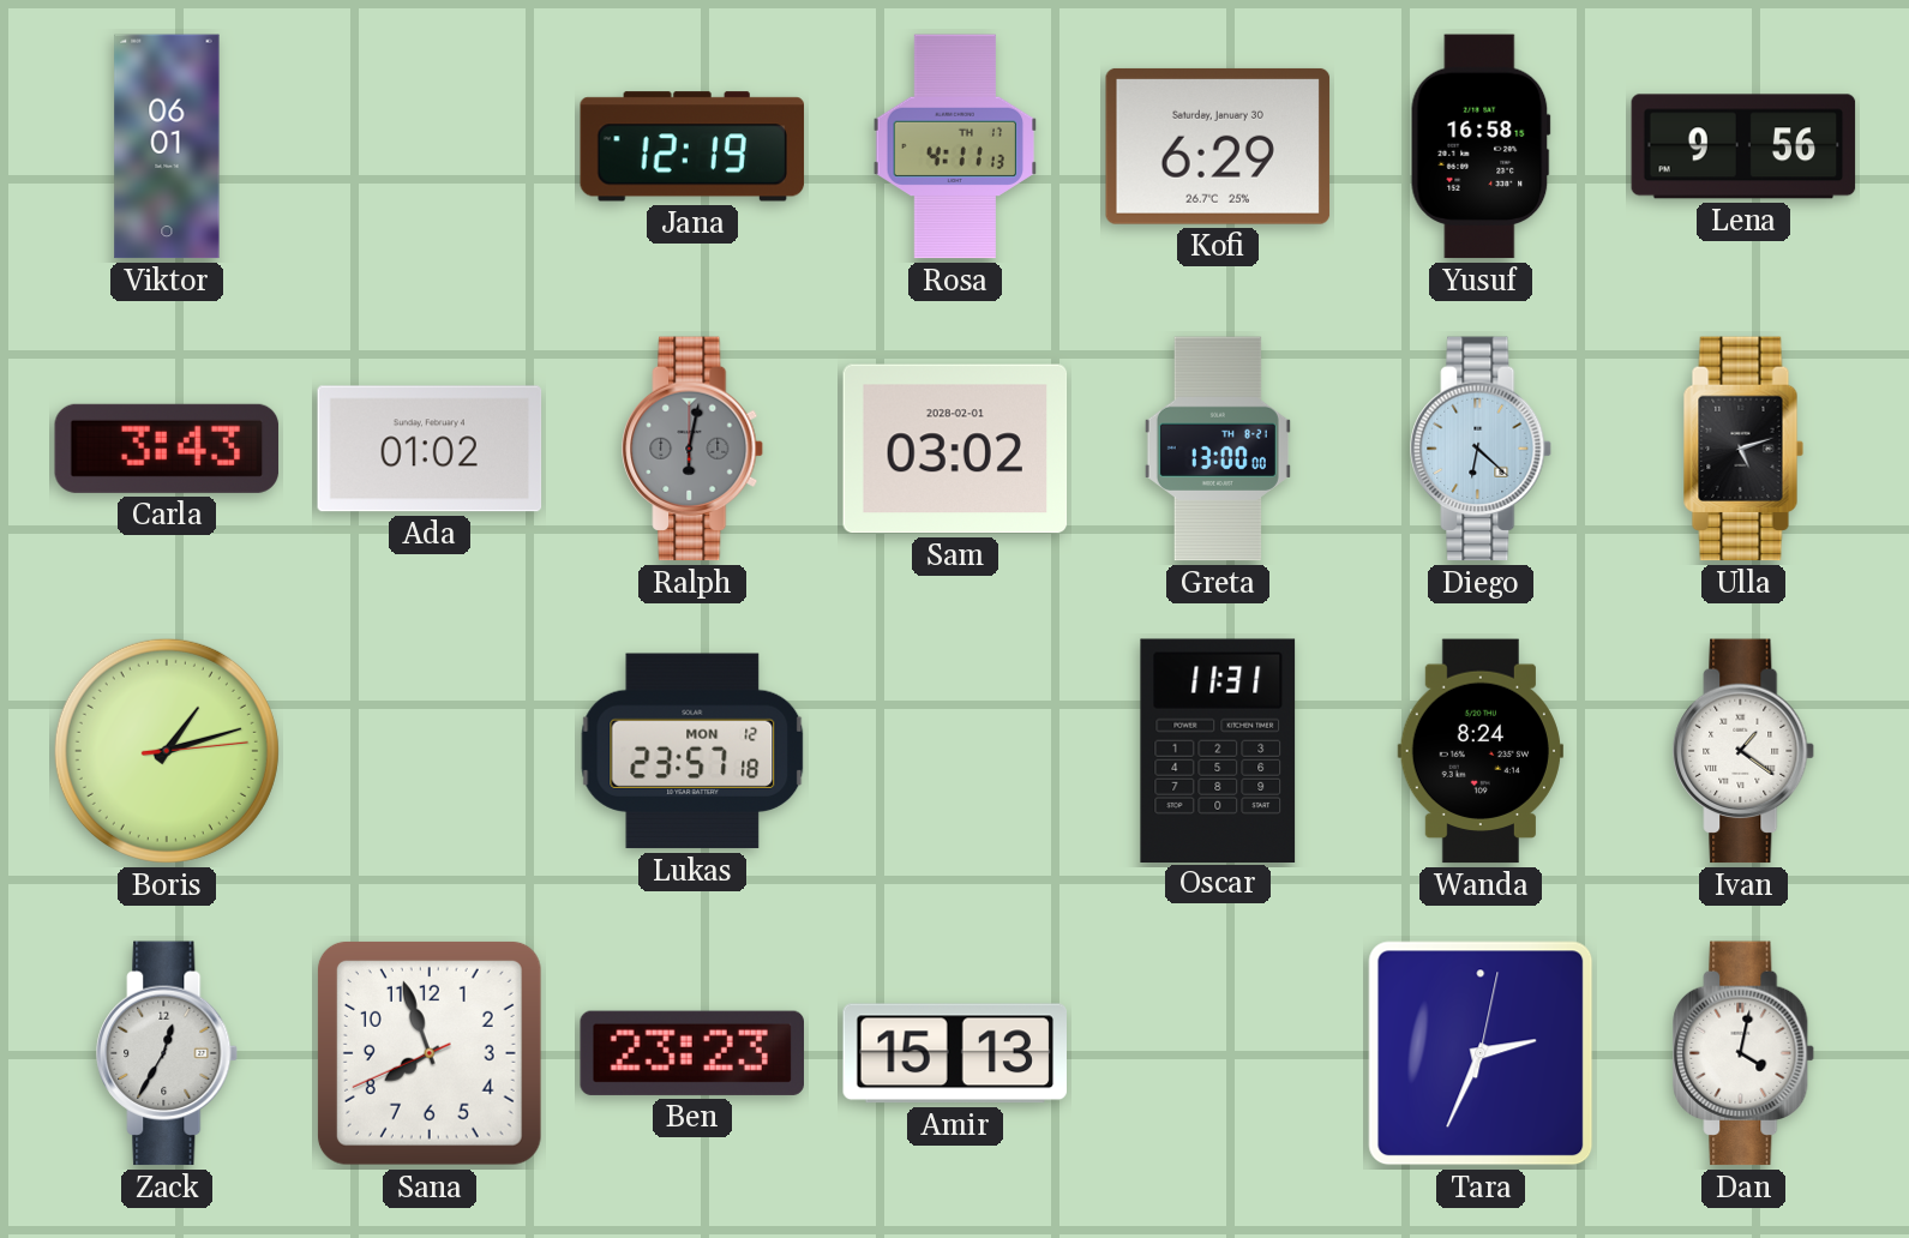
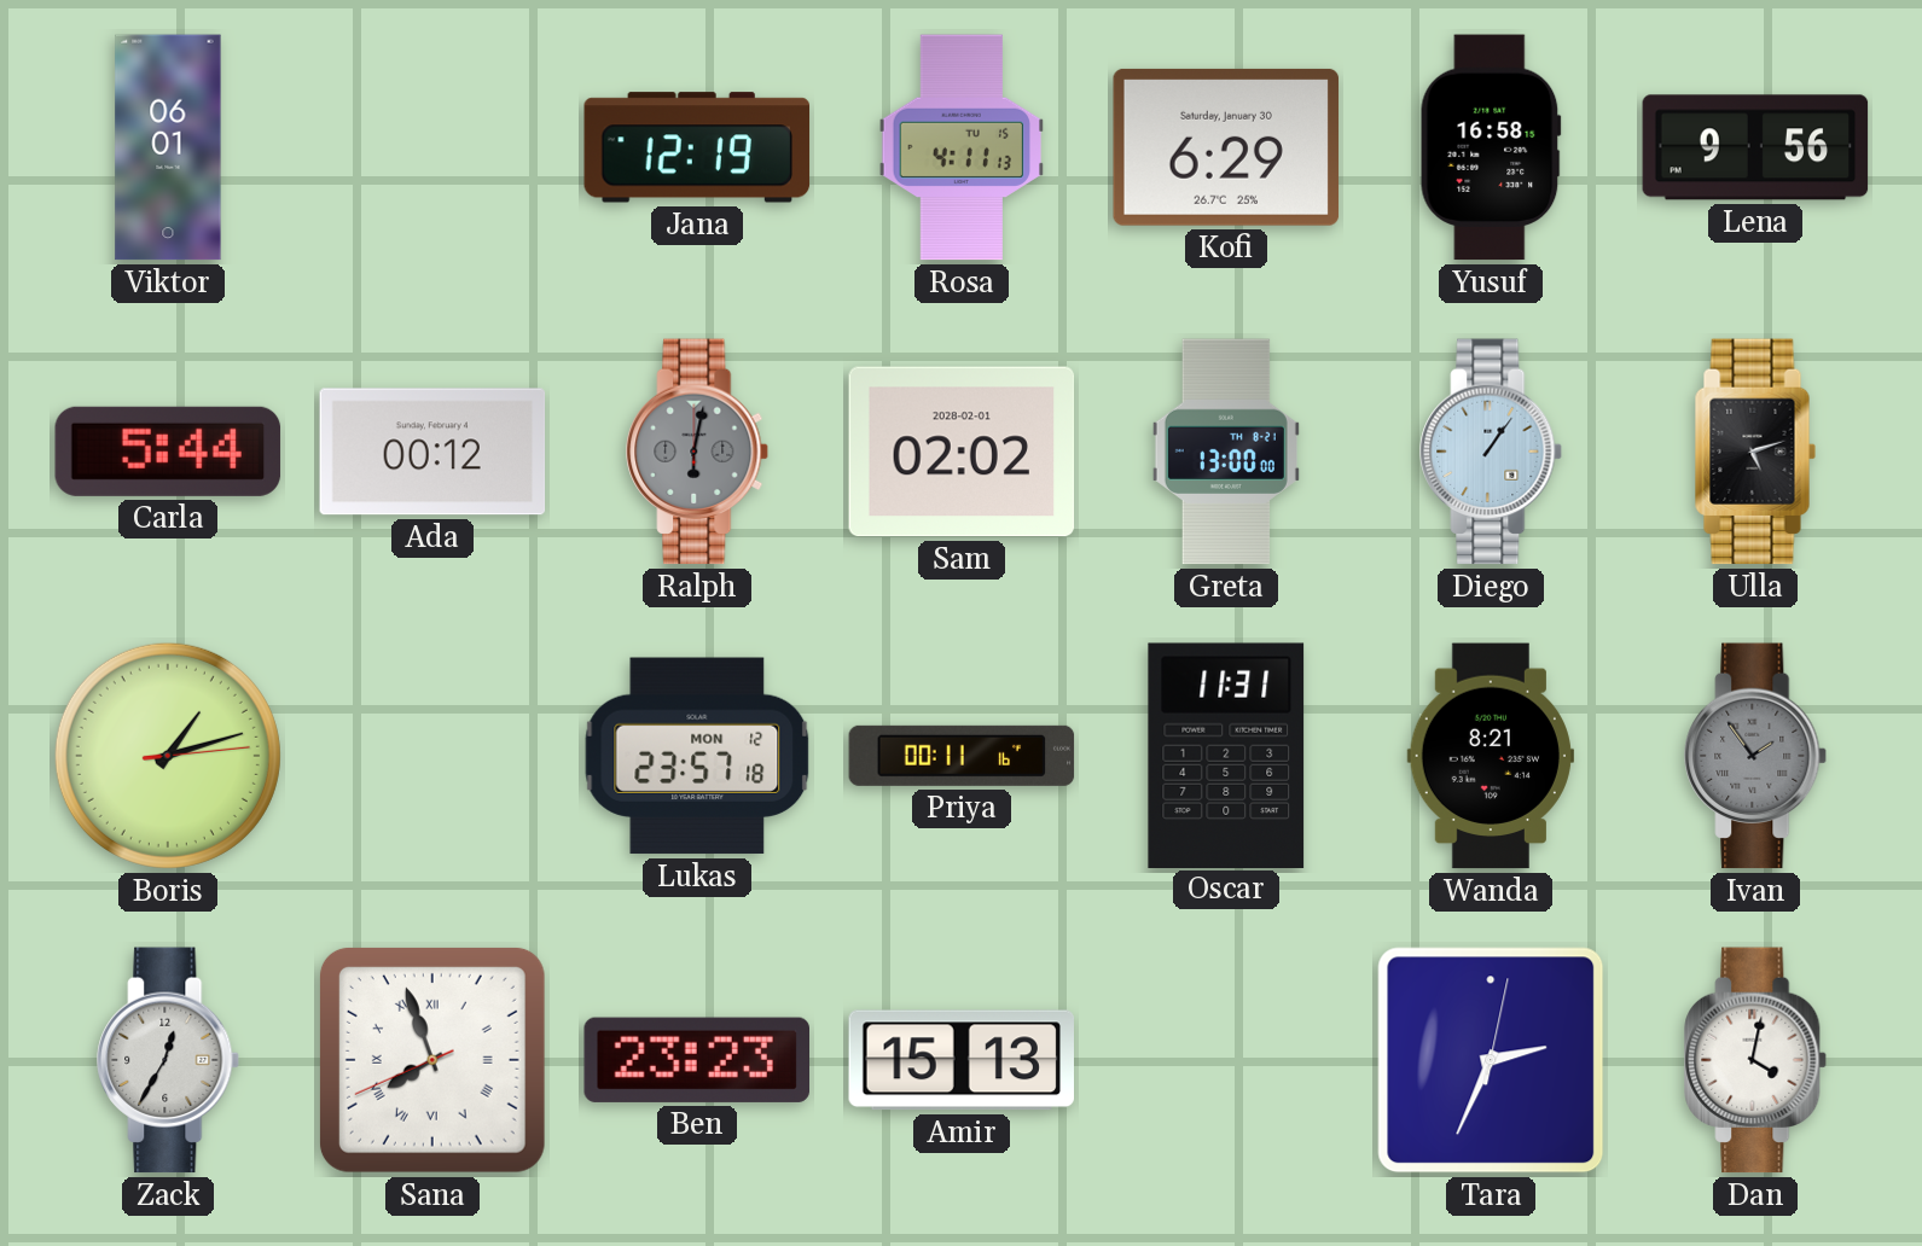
Rosa date: TH 17 -> TU 15
Carla: 3:43 -> 5:44
Ada: 01:02 -> 00:12
Sam: 03:02 -> 02:02
Diego: 6:22 -> 1:06
Priya: none -> 00:11
Wanda: 8:24 -> 8:21
Ivan: 1:21 -> 1:54
Ivan dial: white -> grey
Sana numerals: Arabic -> Roman
